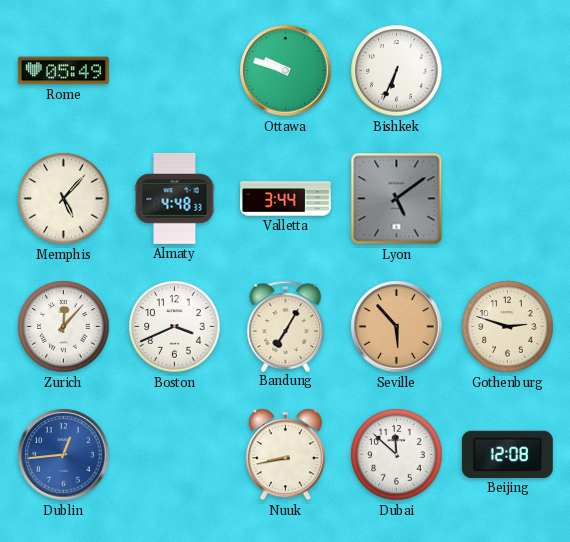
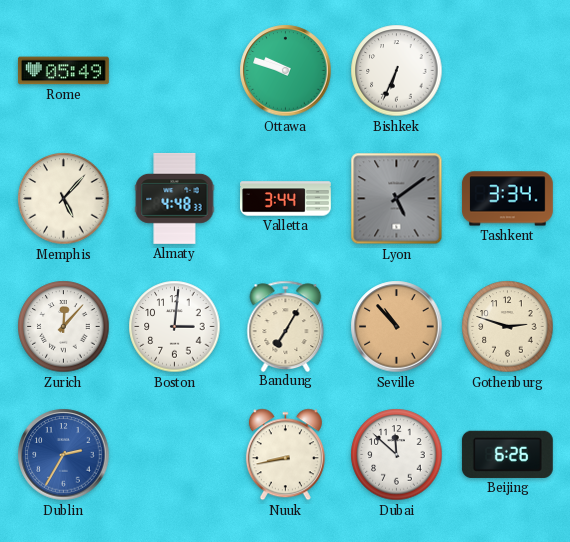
Tashkent: none -> 3:34
Boston: 3:41 -> 3:01
Seville: 5:53 -> 10:53
Dublin: 12:44 -> 2:35
Beijing: 12:08 -> 6:26
